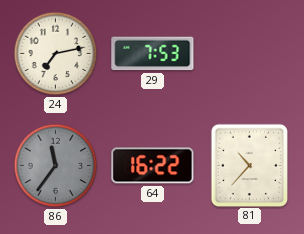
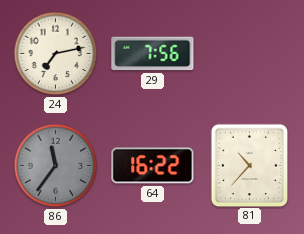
29: 7:53 -> 7:56
